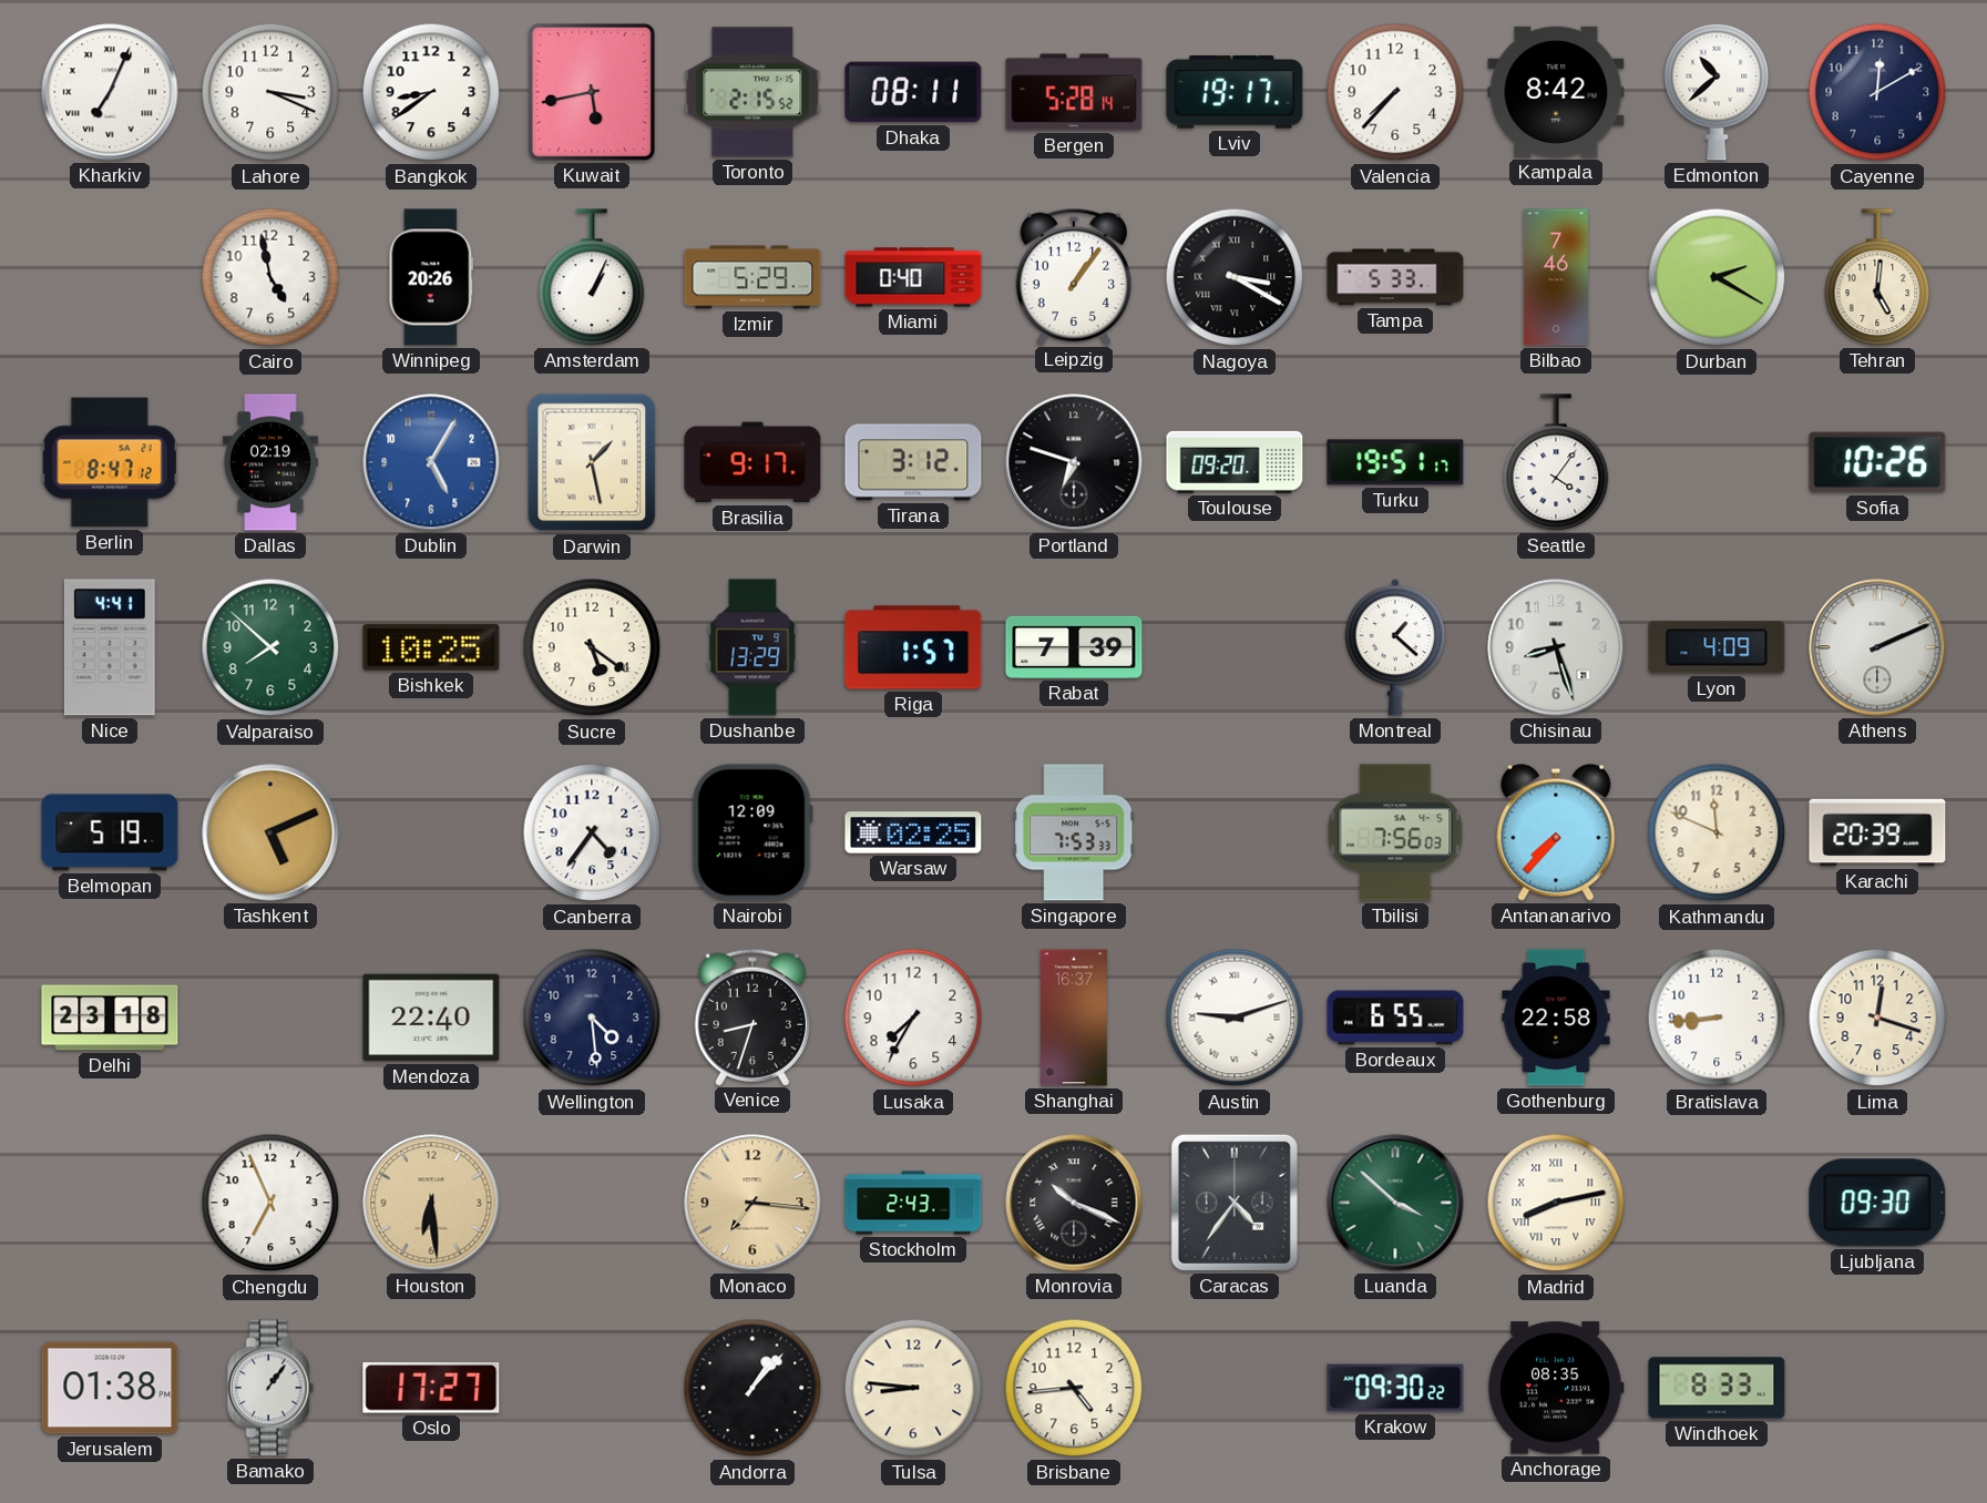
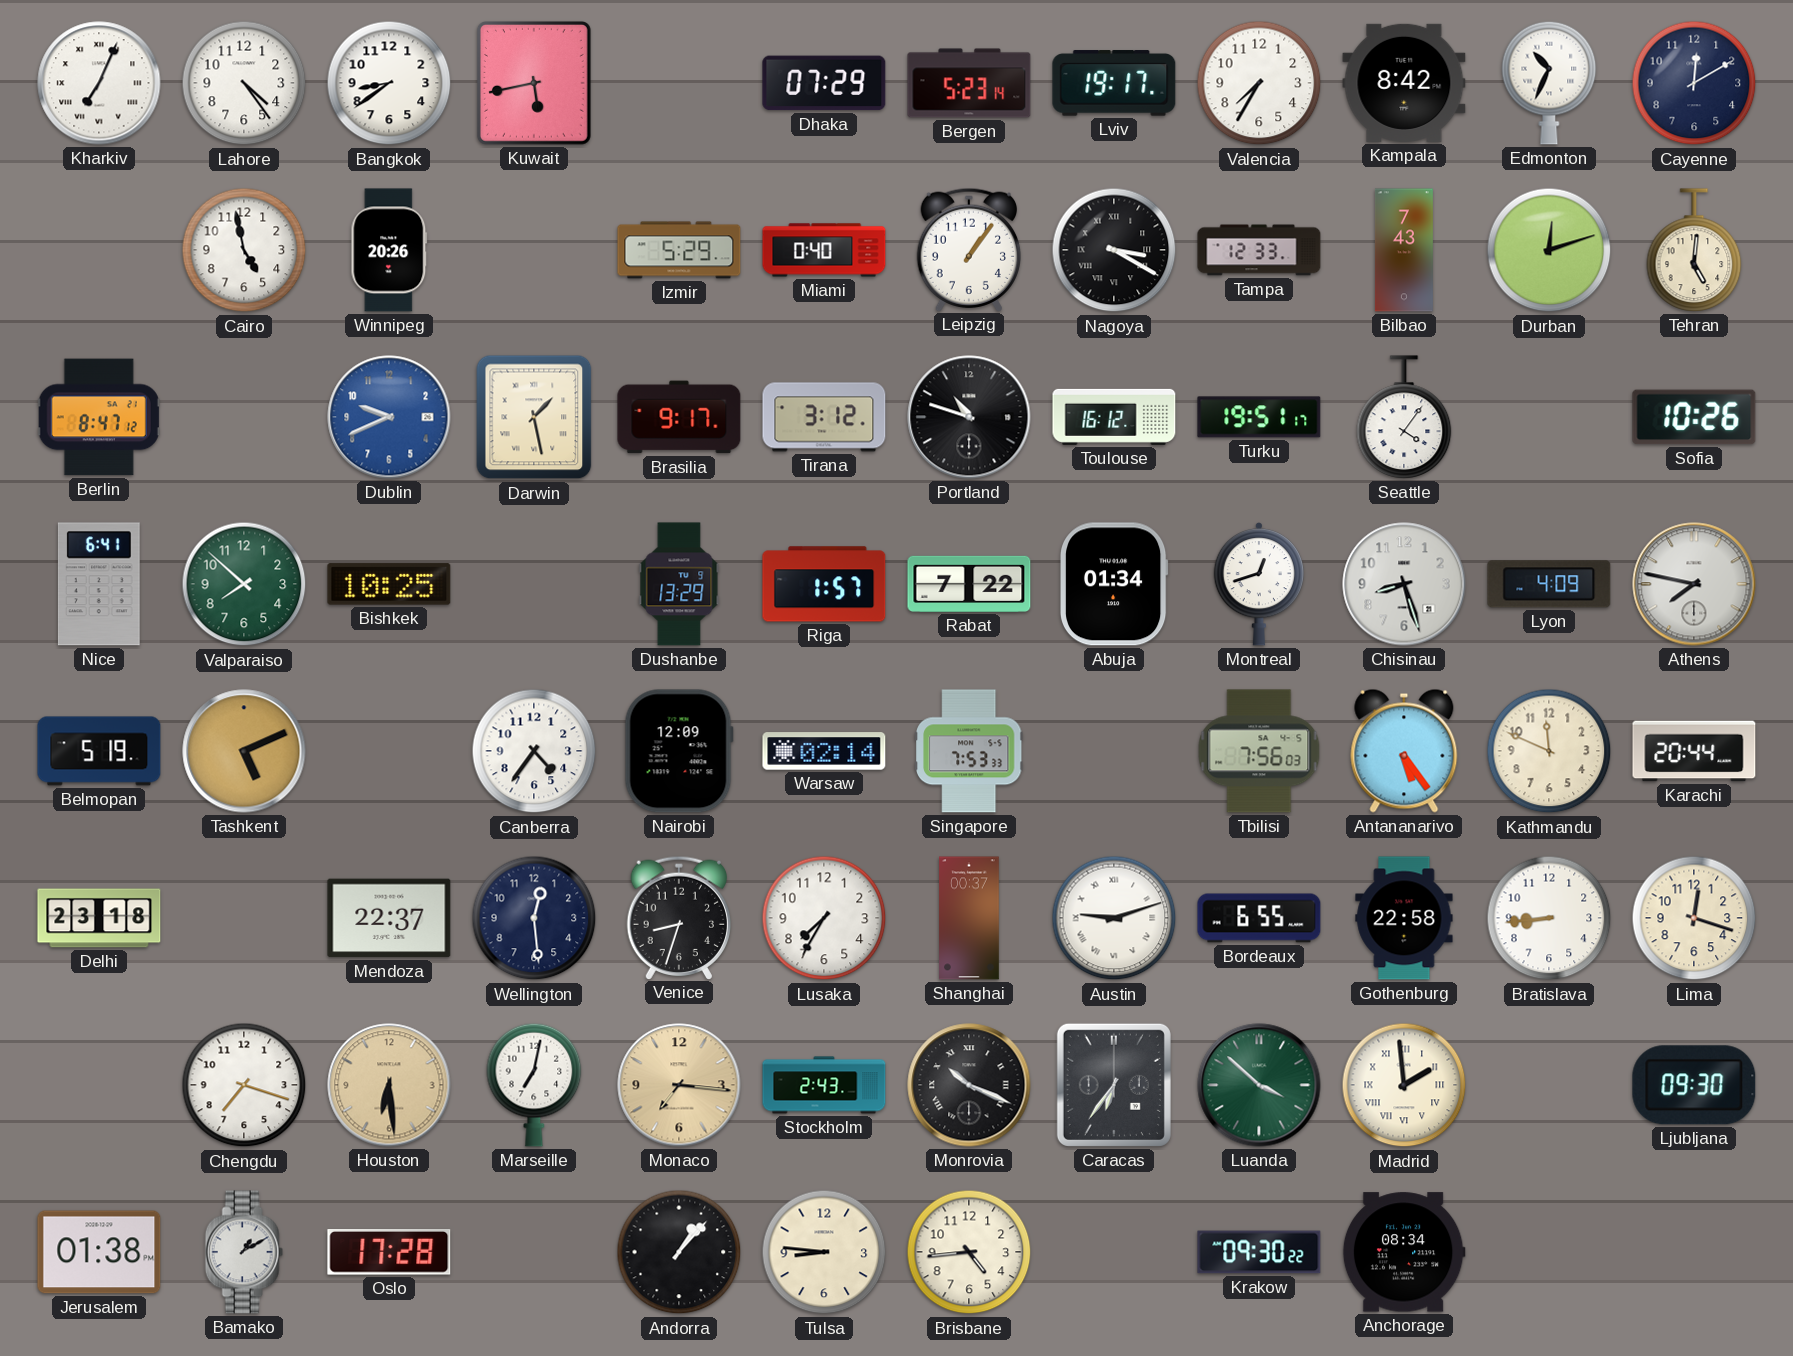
Lahore: 3:19 -> 4:24
Toronto: 2:15 -> none
Dhaka: 08:11 -> 07:29
Bergen: 5:28 -> 5:23
Valencia: 7:37 -> 7:35
Edmonton: 10:38 -> 10:34
Amsterdam: 1:04 -> none
Tampa: 5:33 -> 12:33
Bilbao: 7:46 -> 7:43
Durban: 2:20 -> 12:12
Dallas: 02:19 -> none
Dublin: 5:05 -> 9:41
Portland: 6:48 -> 10:48
Toulouse: 09:20 -> 16:12
Nice: 4:41 -> 6:41
Sucre: 5:21 -> none
Rabat: 7:39 -> 7:22
Abuja: none -> 01:34
Montreal: 1:22 -> 12:42
Athens: 2:11 -> 7:47
Warsaw: 02:25 -> 02:14
Antananarivo: 7:37 -> 5:24
Karachi: 20:39 -> 20:44
Mendoza: 22:40 -> 22:37
Wellington: 4:29 -> 12:29
Shanghai: 16:37 -> 00:37
Chengdu: 6:56 -> 7:18
Marseille: none -> 7:02
Caracas: 4:36 -> 6:36
Madrid: 8:13 -> 1:59
Bamako: 1:06 -> 1:10
Oslo: 17:27 -> 17:28
Anchorage: 08:35 -> 08:34
Windhoek: 8:33 -> none
